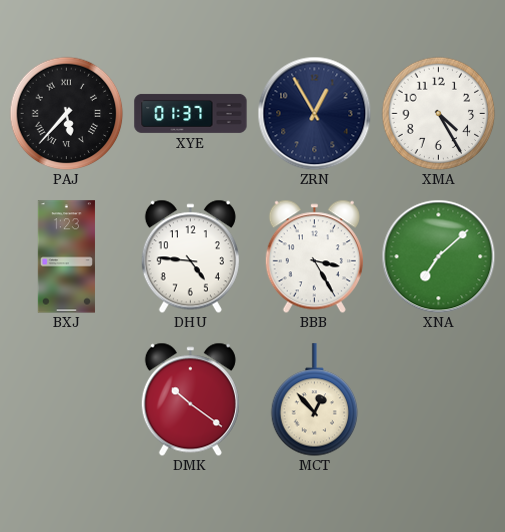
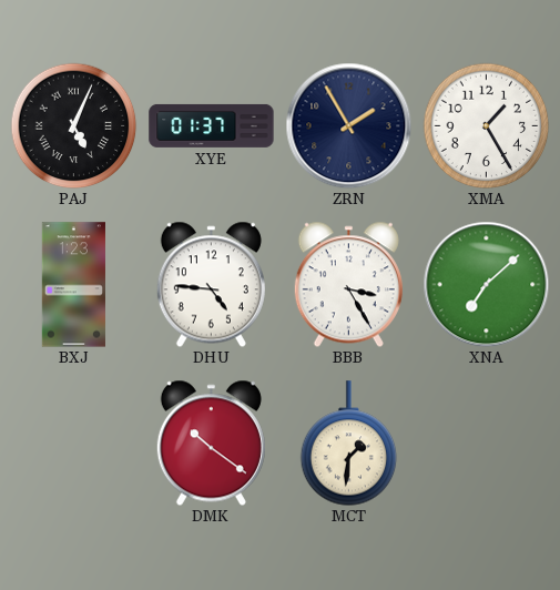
PAJ: 5:37 -> 5:04
ZRN: 12:55 -> 1:55
XMA: 4:25 -> 1:25
MCT: 12:53 -> 1:31
